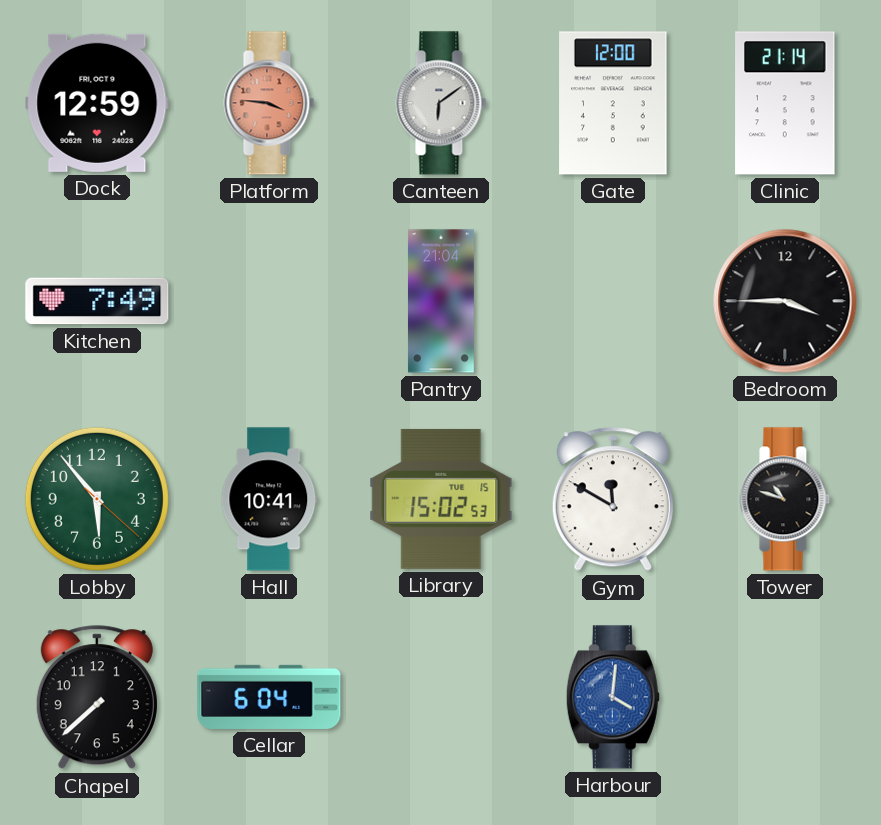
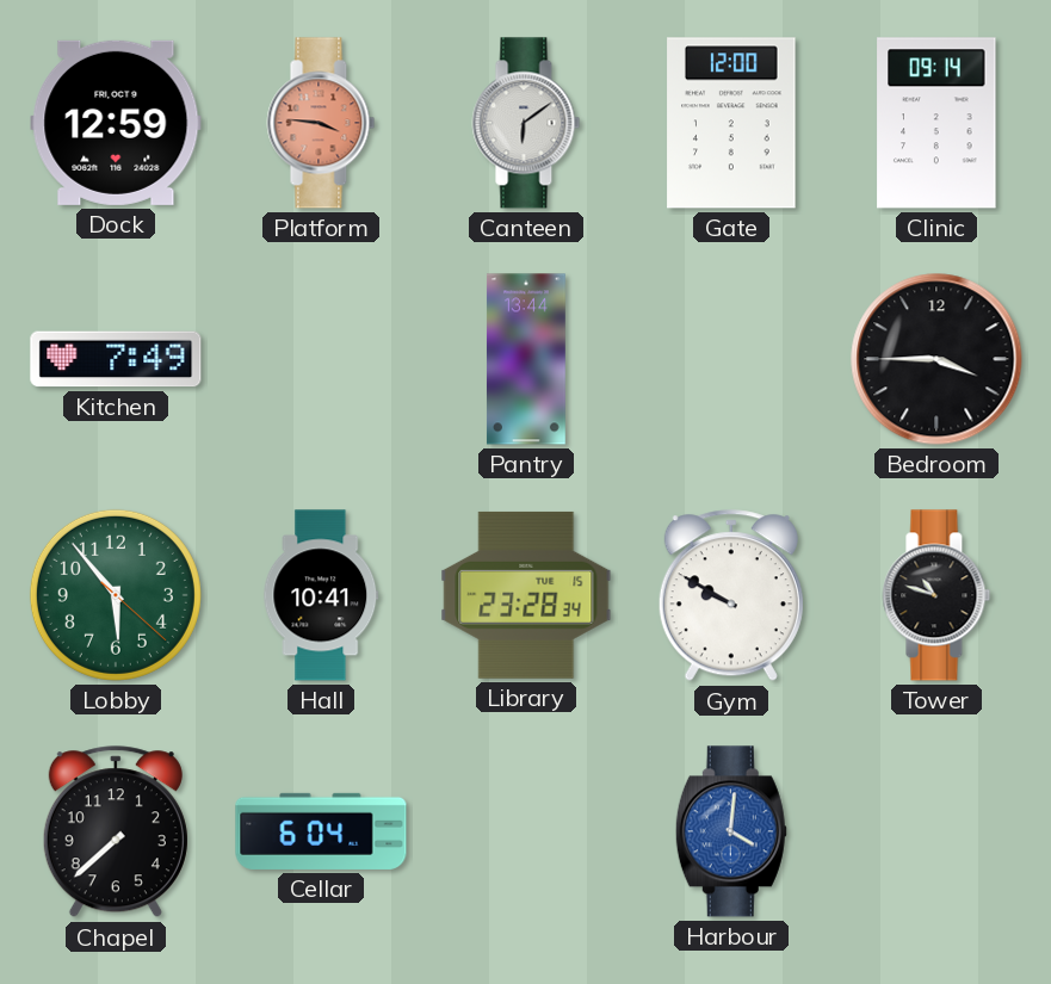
Clinic: 21:14 -> 09:14
Pantry: 21:04 -> 13:44
Library: 15:02 -> 23:28
Gym: 11:50 -> 9:50
